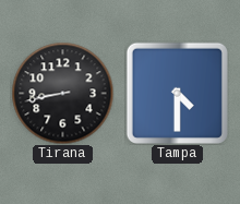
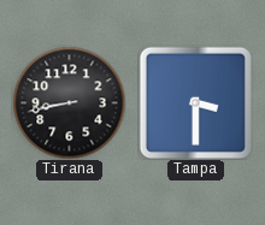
Tampa: 4:30 -> 3:30
